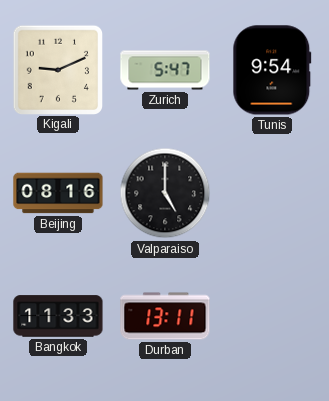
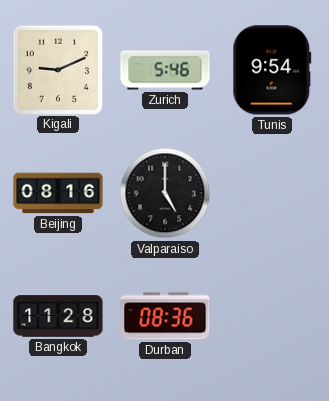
Zurich: 5:47 -> 5:46
Bangkok: 11:33 -> 11:28
Durban: 13:11 -> 08:36
